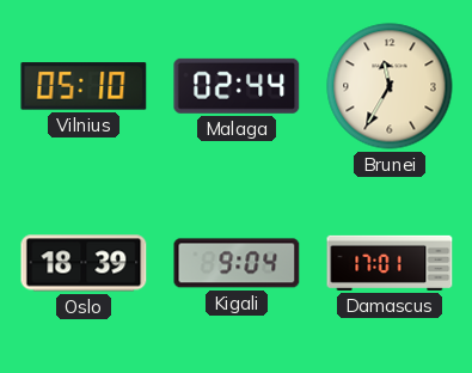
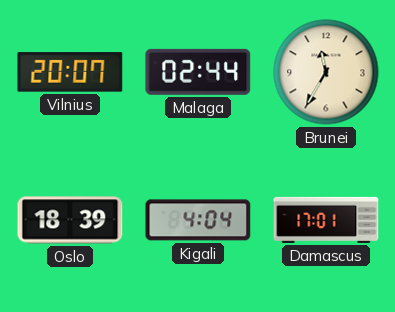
Vilnius: 05:10 -> 20:07
Kigali: 9:04 -> 4:04
